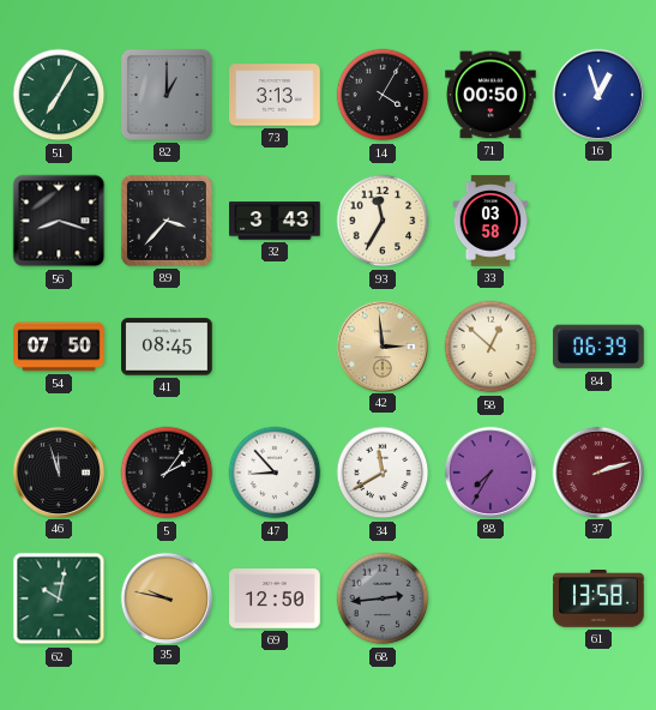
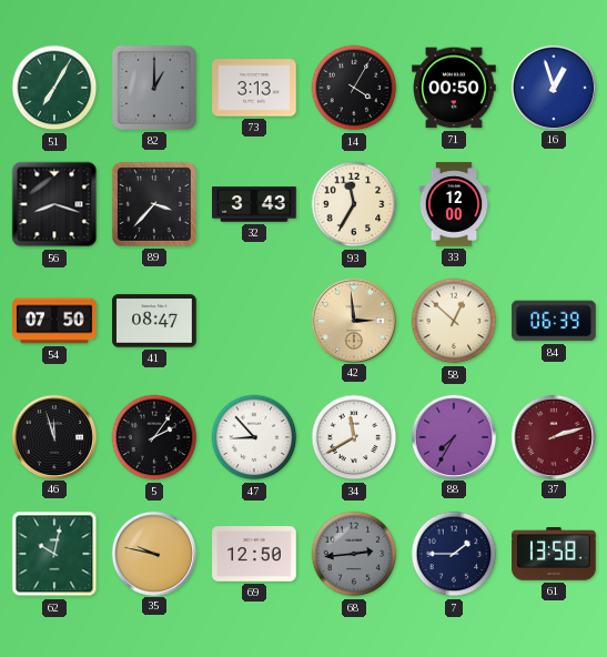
33: 03:58 -> 12:00
41: 08:45 -> 08:47
7: none -> 1:45
